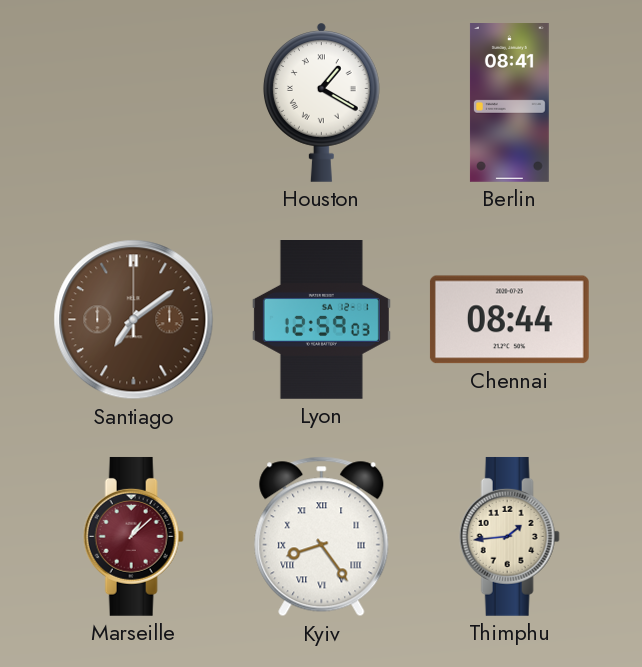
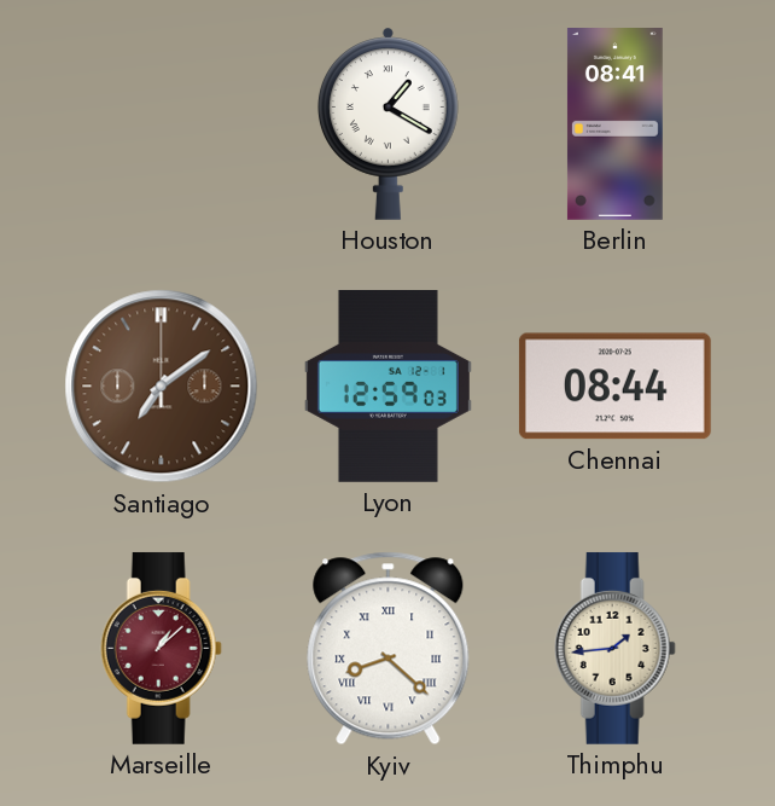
Kyiv: 8:24 -> 8:22
